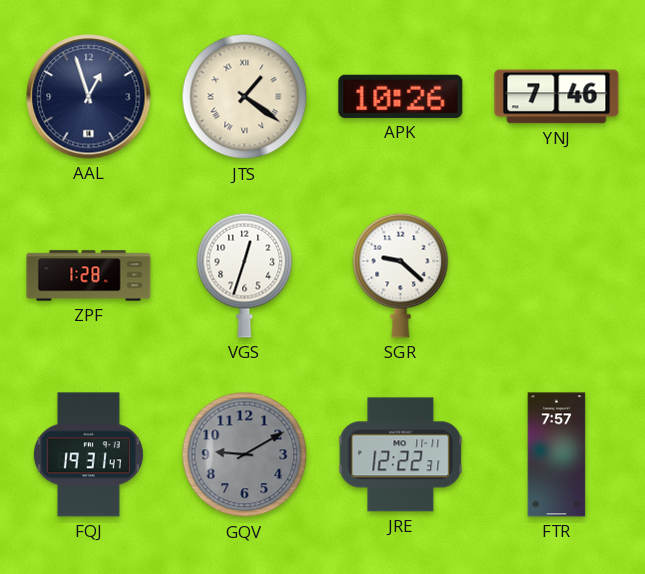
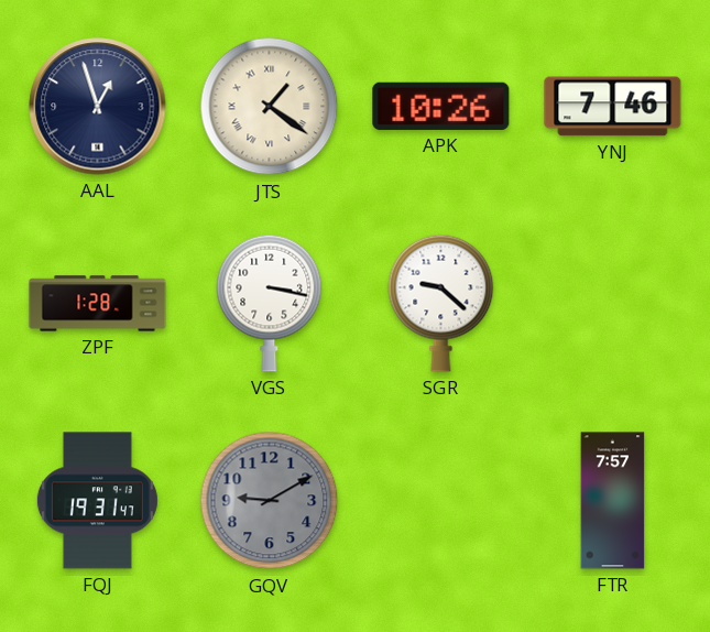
VGS: 12:33 -> 3:17
JRE: 12:22 -> none
